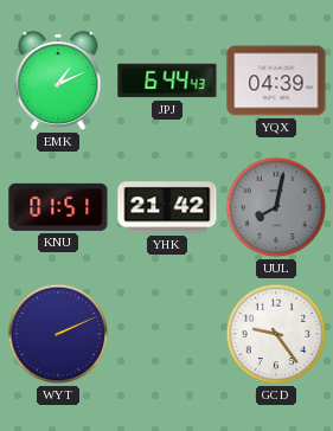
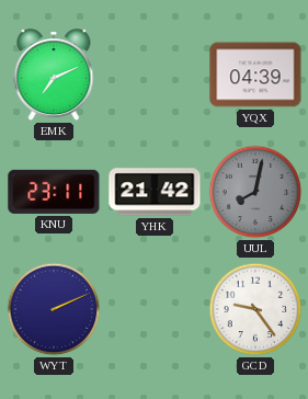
EMK: 1:11 -> 7:11
JPJ: 6:44 -> none
KNU: 01:51 -> 23:11
